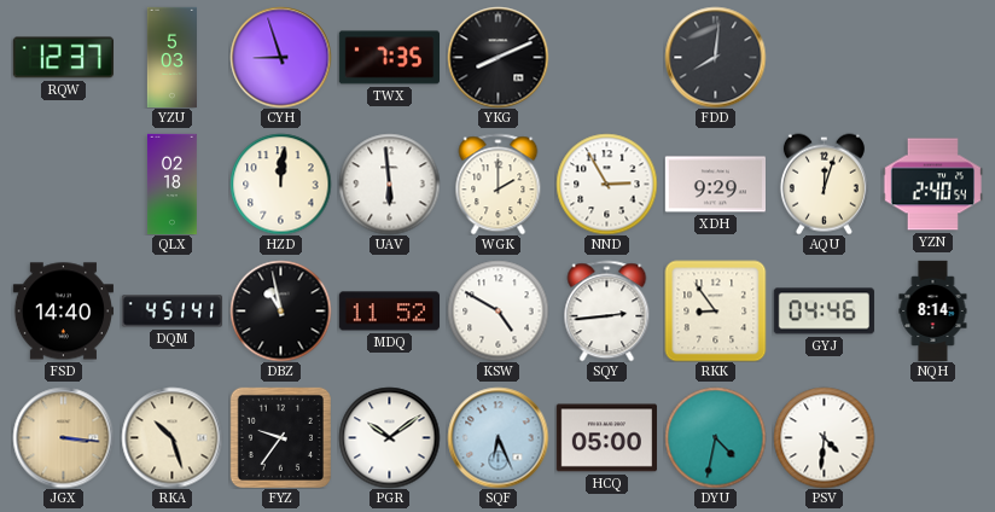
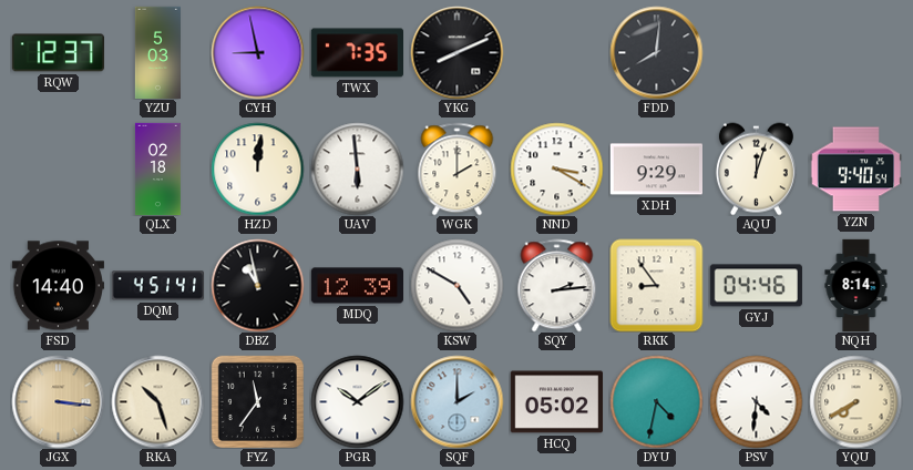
CYH: 8:57 -> 8:58
NND: 2:55 -> 3:20
YZN: 2:40 -> 9:40
MDQ: 11:52 -> 12:39
SQY: 2:44 -> 2:14
FYZ: 9:36 -> 11:36
SQF: 6:26 -> 2:00
HCQ: 05:00 -> 05:02
YQU: none -> 7:40
